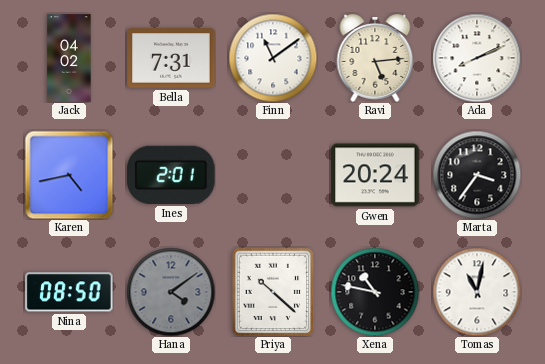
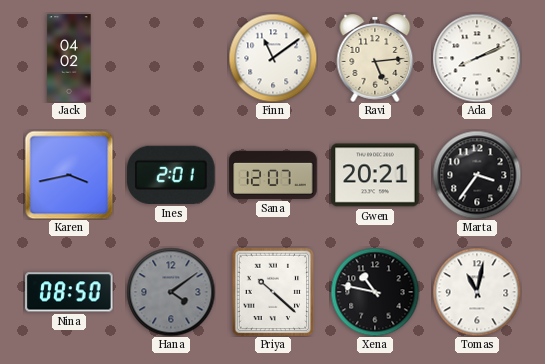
Bella: 7:31 -> none
Karen: 4:43 -> 3:43
Sana: none -> 12:07
Gwen: 20:24 -> 20:21
